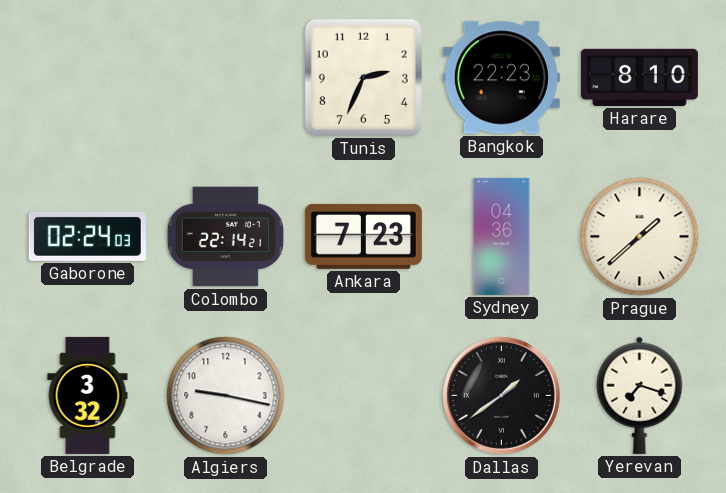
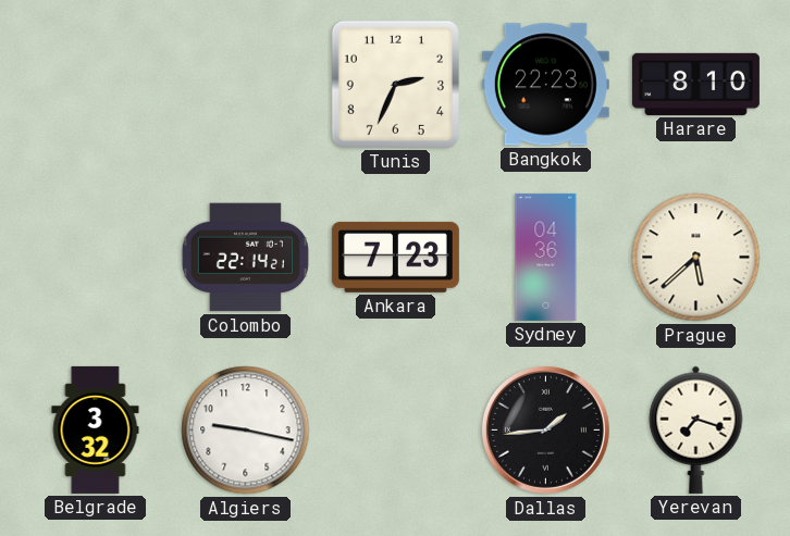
Gaborone: 02:24 -> none
Prague: 1:38 -> 5:38
Dallas: 1:39 -> 1:44
